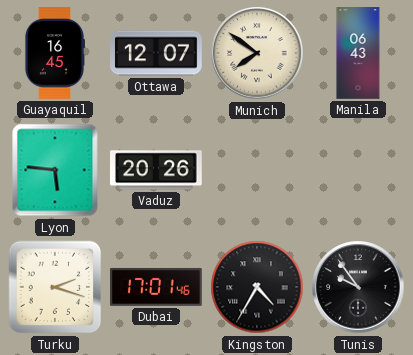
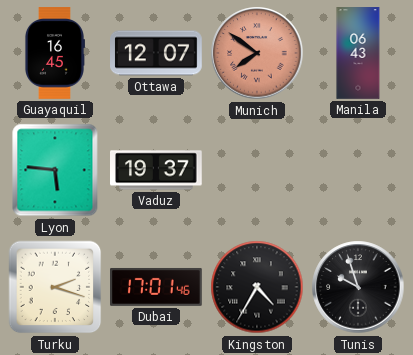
Munich dial: cream -> salmon
Vaduz: 20:26 -> 19:37
Tunis: 9:54 -> 9:57
